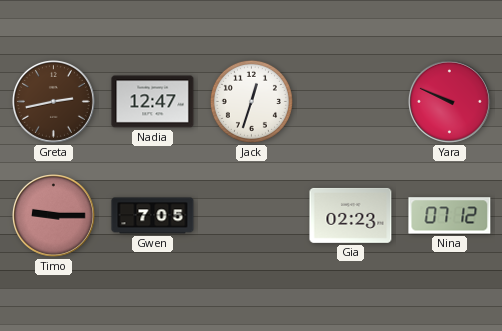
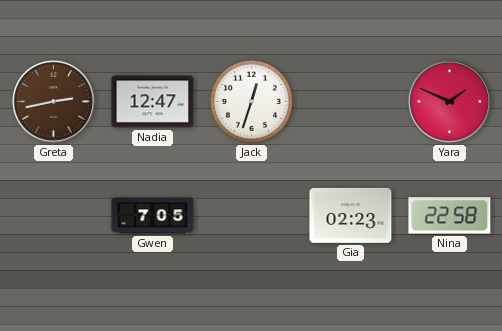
Yara: 9:49 -> 1:49
Timo: 9:15 -> none
Nina: 07:12 -> 22:58
